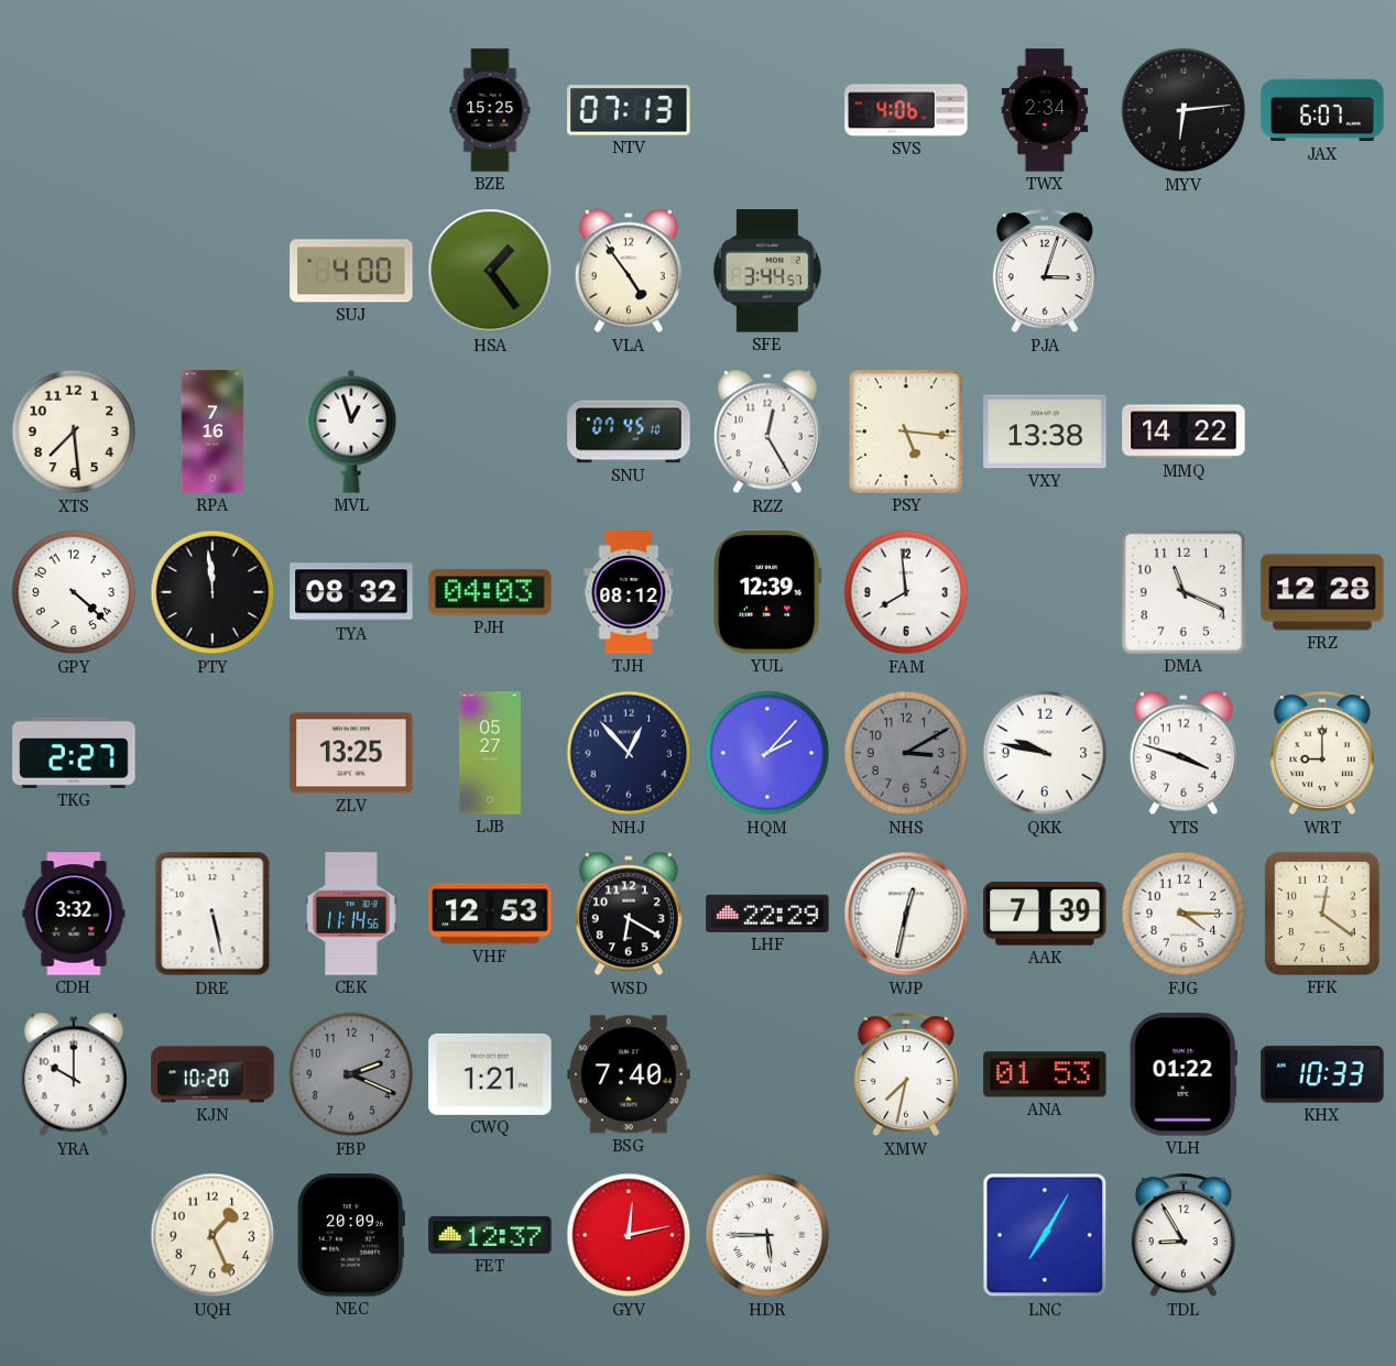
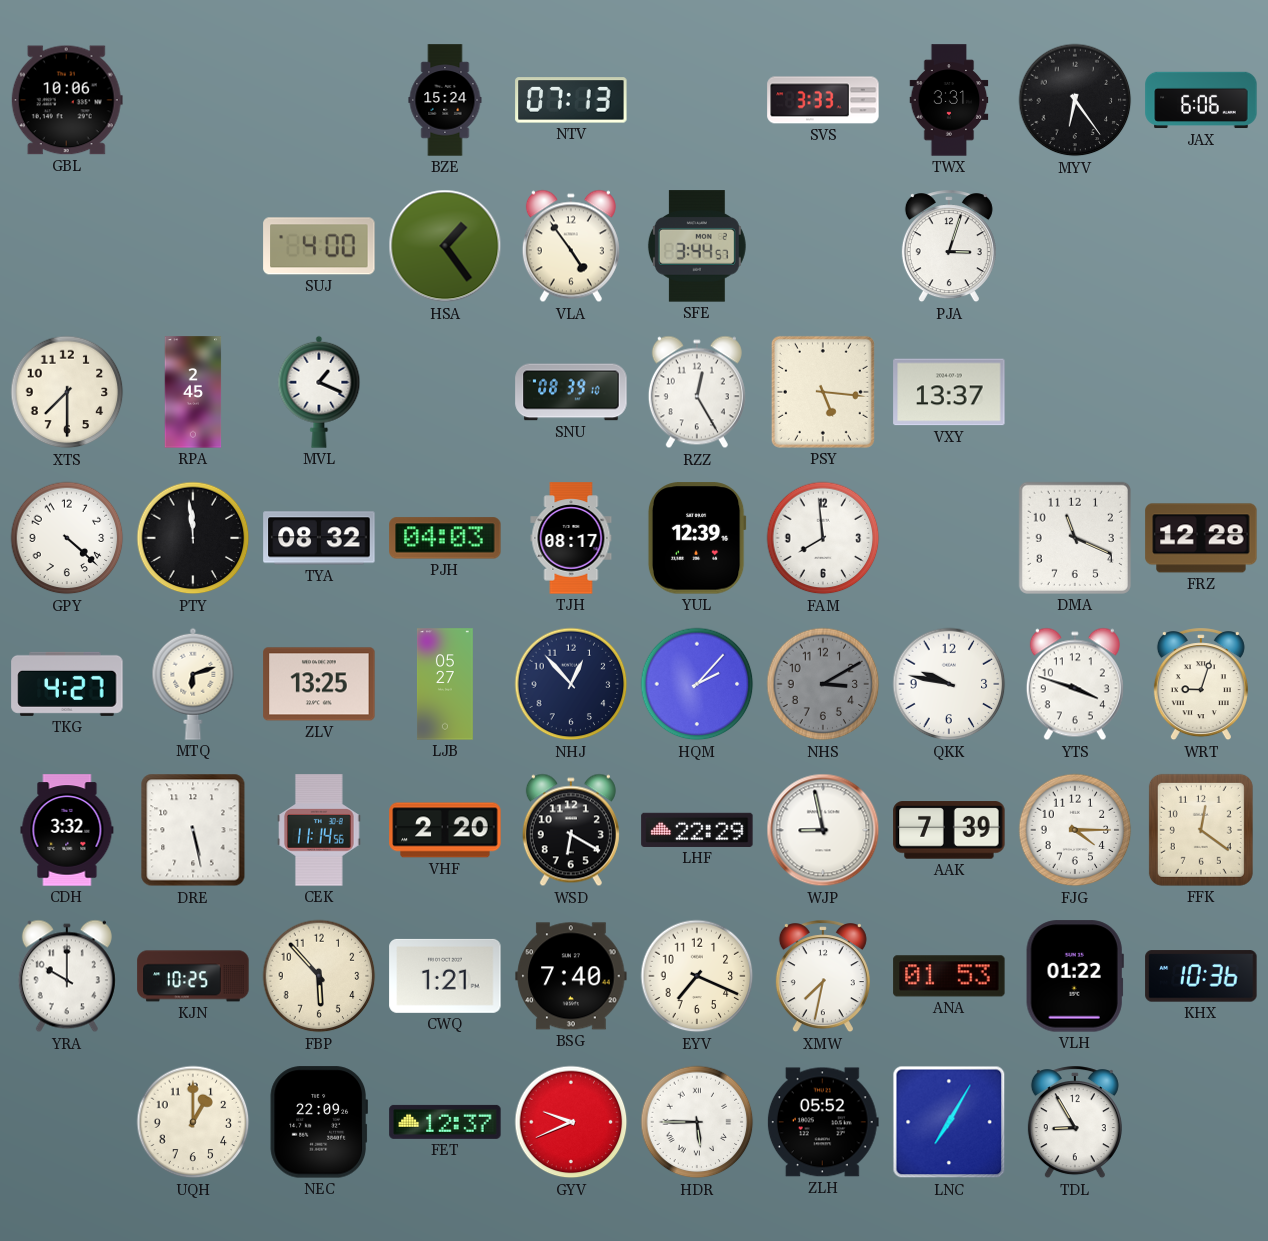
GBL: none -> 10:06
BZE: 15:25 -> 15:24
SVS: 4:06 -> 3:33
TWX: 2:34 -> 3:31
MYV: 6:14 -> 6:24
JAX: 6:07 -> 6:06
XTS: 7:29 -> 7:30
RPA: 7:16 -> 2:45
MVL: 12:57 -> 1:19
SNU: 07:45 -> 08:39
VXY: 13:38 -> 13:37
MMQ: 14:22 -> none
TJH: 08:12 -> 08:17
TKG: 2:27 -> 4:27
MTQ: none -> 6:12
WRT: 9:00 -> 9:03
VHF: 12:53 -> 2:20
WJP: 12:32 -> 8:58
KJN: 10:20 -> 10:25
FBP: 2:19 -> 5:53
FBP dial: grey -> cream
EYV: none -> 7:19
KHX: 10:33 -> 10:36
UQH: 1:26 -> 1:00
NEC: 20:09 -> 22:09
GYV: 12:13 -> 9:41
ZLH: none -> 05:52
